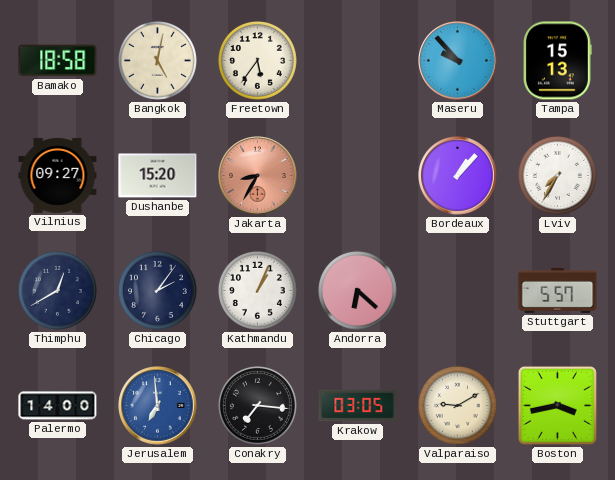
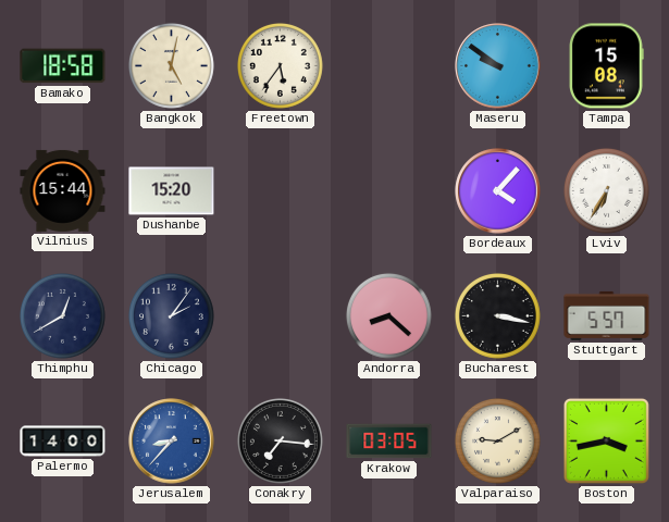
Maseru: 9:53 -> 9:51
Tampa: 15:13 -> 15:08
Vilnius: 09:27 -> 15:44
Jakarta: 8:35 -> none
Bordeaux: 1:07 -> 4:07
Lviv: 7:35 -> 6:35
Kathmandu: 1:04 -> none
Andorra: 6:22 -> 8:22
Bucharest: none -> 3:17
Jerusalem: 6:59 -> 8:37
